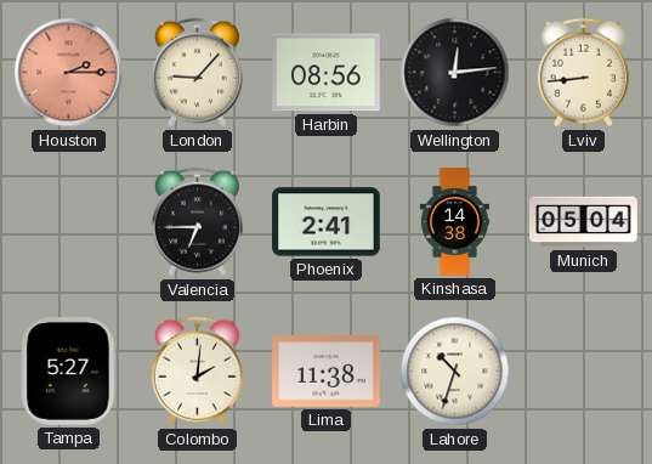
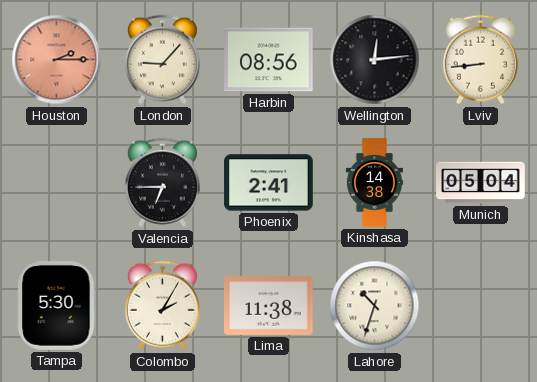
Tampa: 5:27 -> 5:30
Colombo: 2:01 -> 2:05
